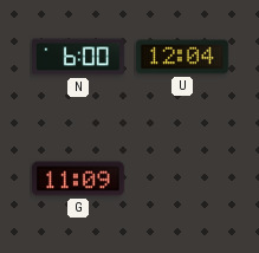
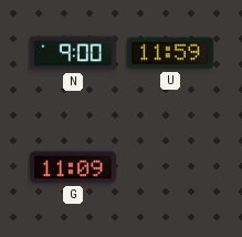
N: 6:00 -> 9:00
U: 12:04 -> 11:59
